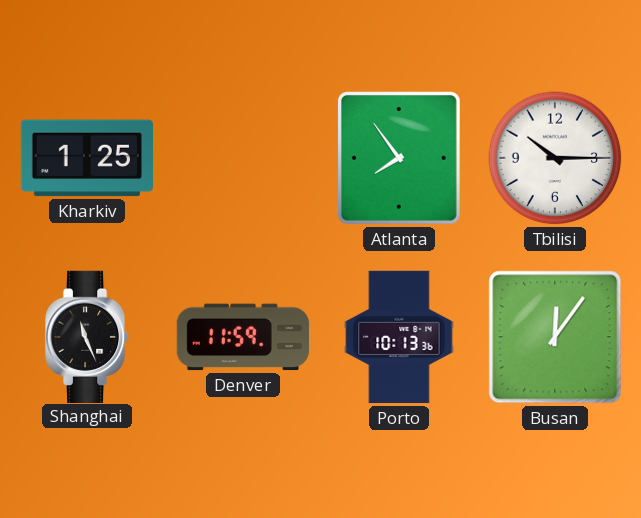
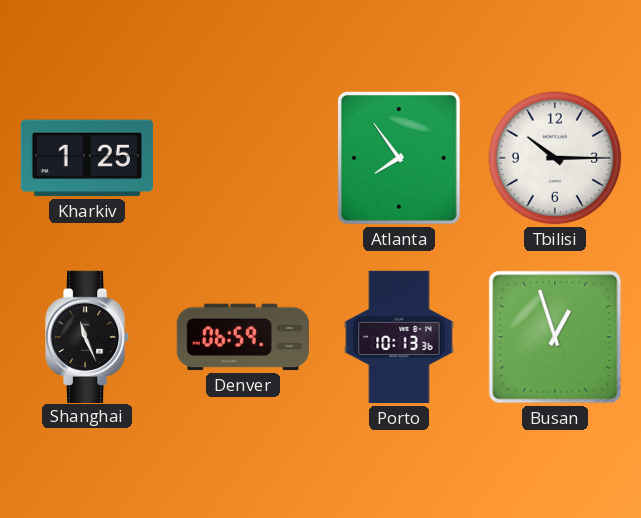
Denver: 11:59 -> 06:59
Busan: 12:06 -> 12:57
